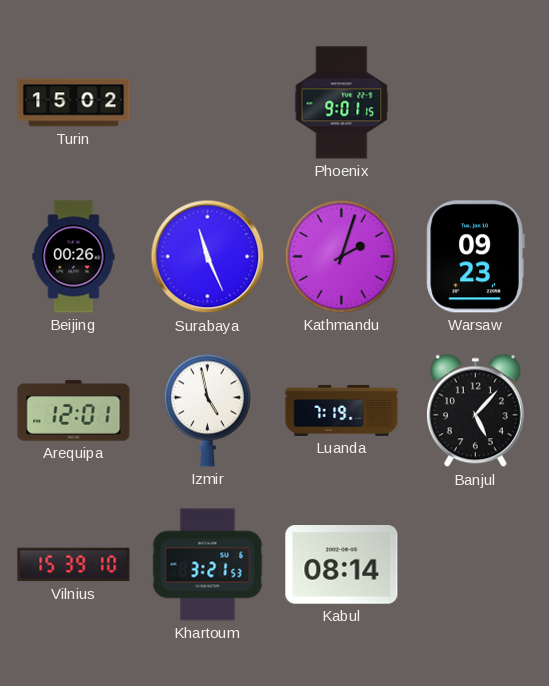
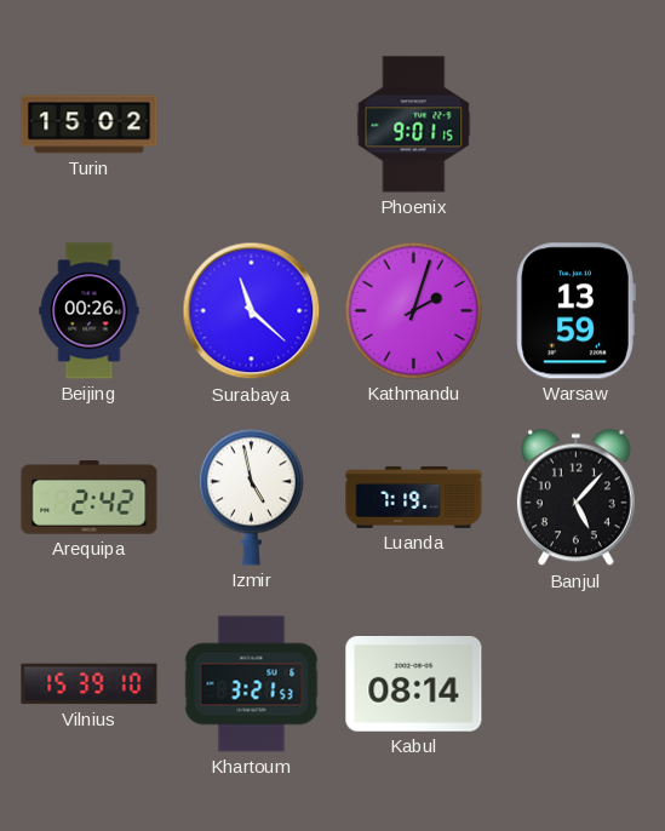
Surabaya: 11:26 -> 11:22
Warsaw: 09:23 -> 13:59
Arequipa: 12:01 -> 2:42
